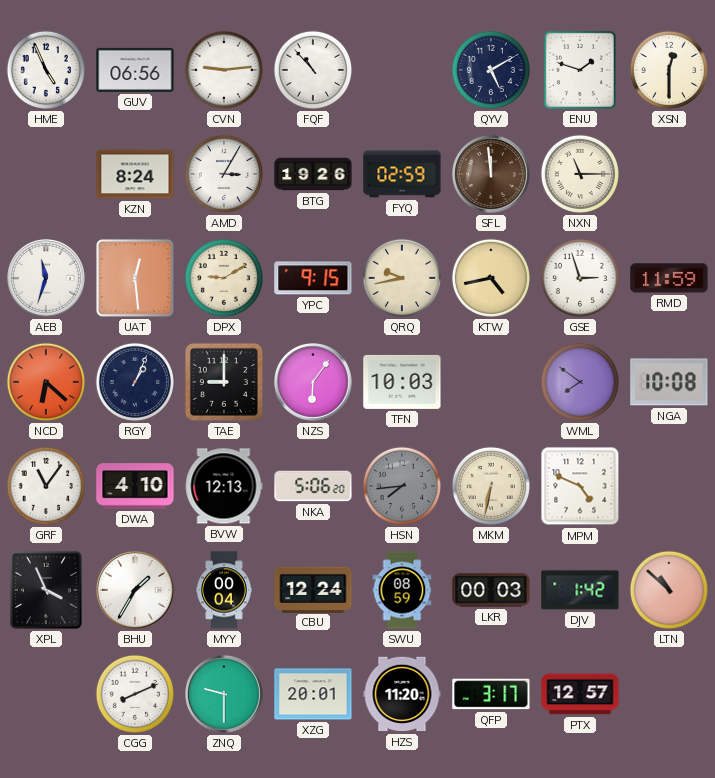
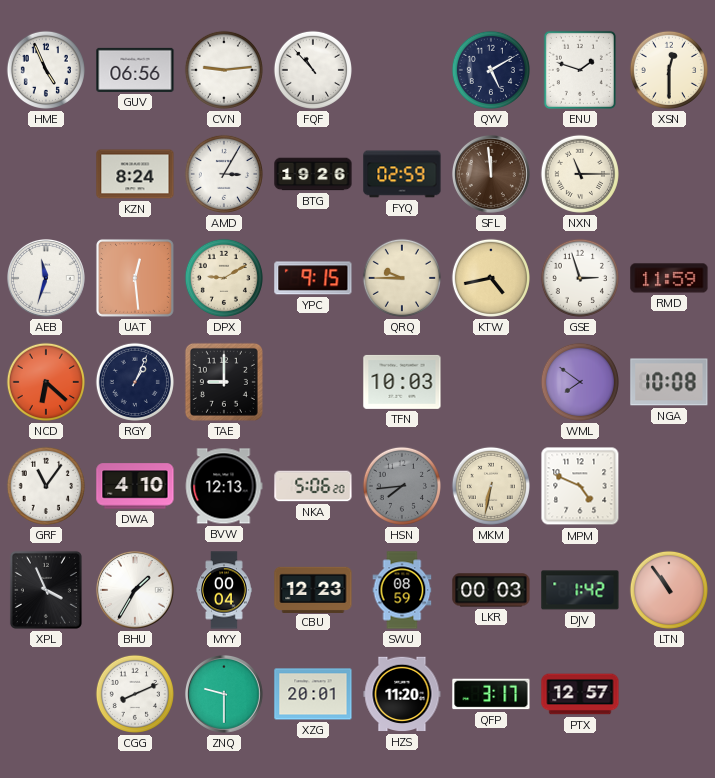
QRQ: 9:43 -> 9:45
NZS: 6:06 -> none
CBU: 12:24 -> 12:23
LTN: 10:52 -> 10:54
